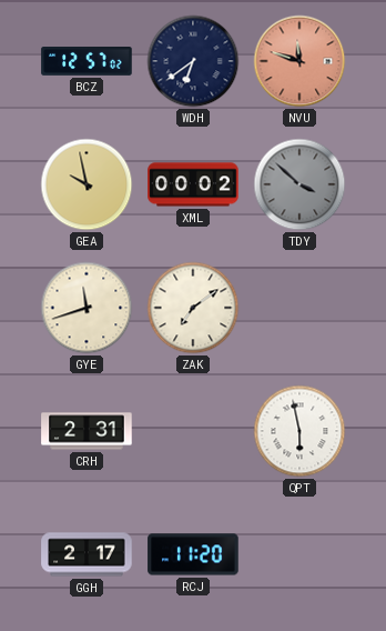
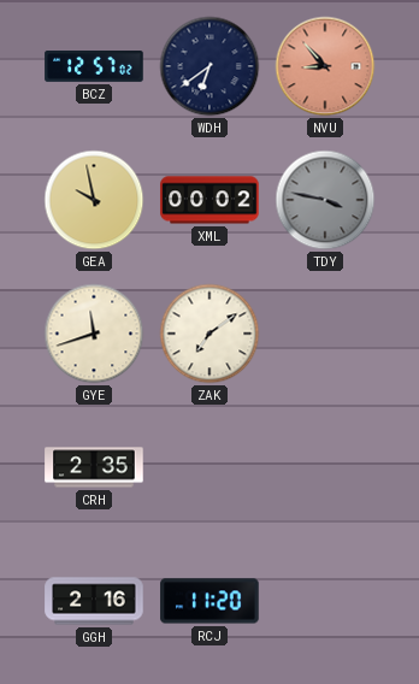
NVU: 11:48 -> 8:53
TDY: 3:52 -> 3:47
CRH: 2:31 -> 2:35
QPT: 5:58 -> none
GGH: 2:17 -> 2:16
